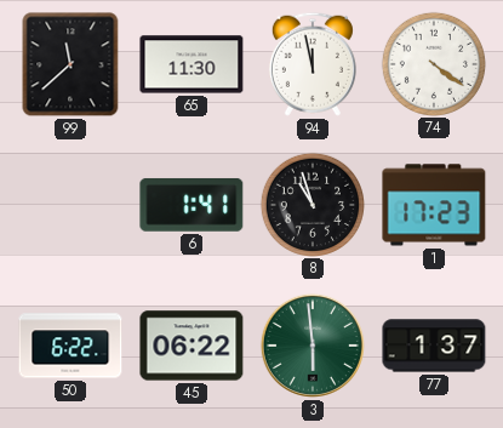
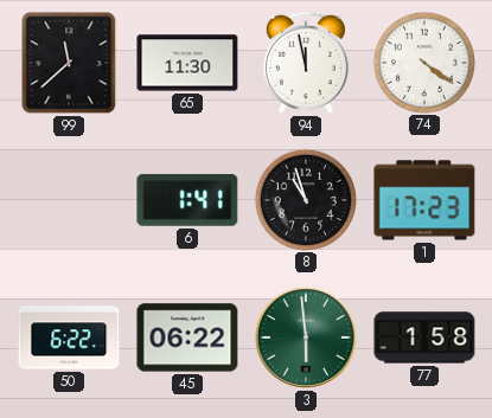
77: 1:37 -> 1:58
